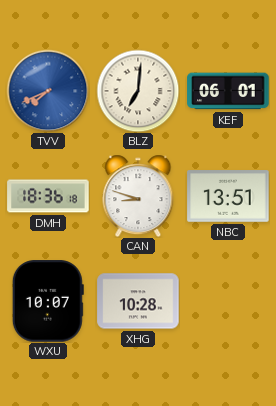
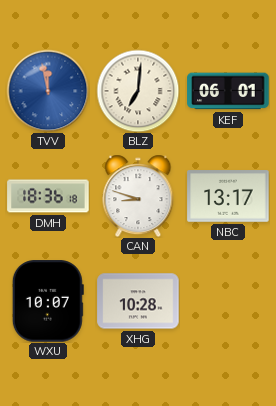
TVV: 7:41 -> 11:58
NBC: 13:51 -> 13:17
